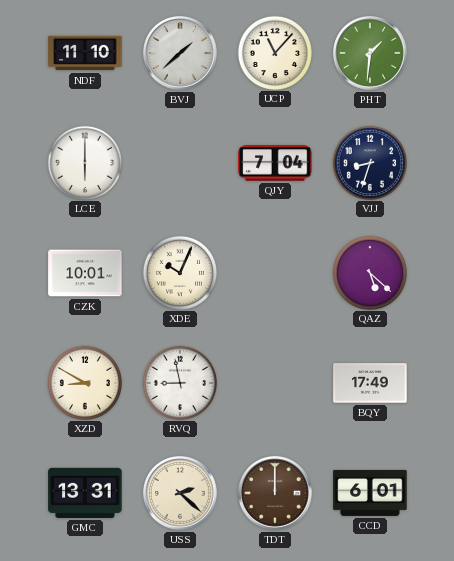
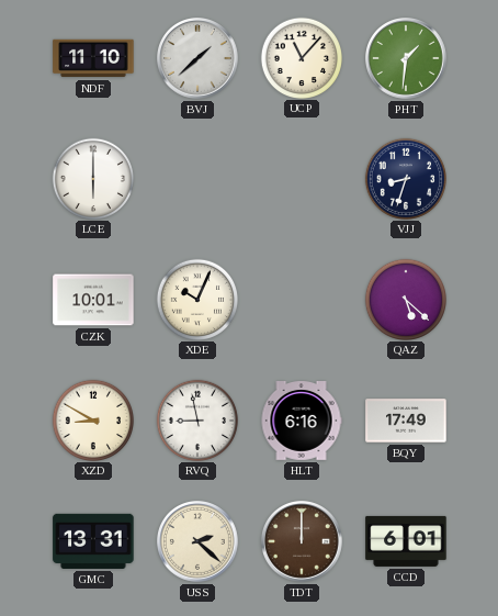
QJY: 7:04 -> none
HLT: none -> 6:16
